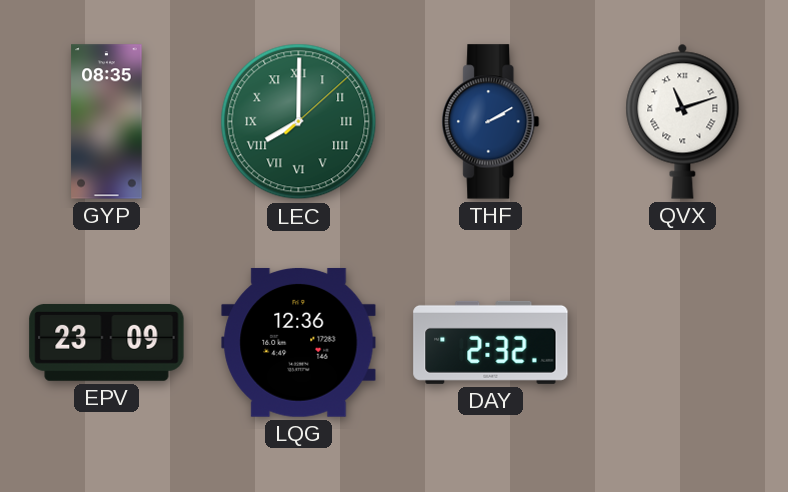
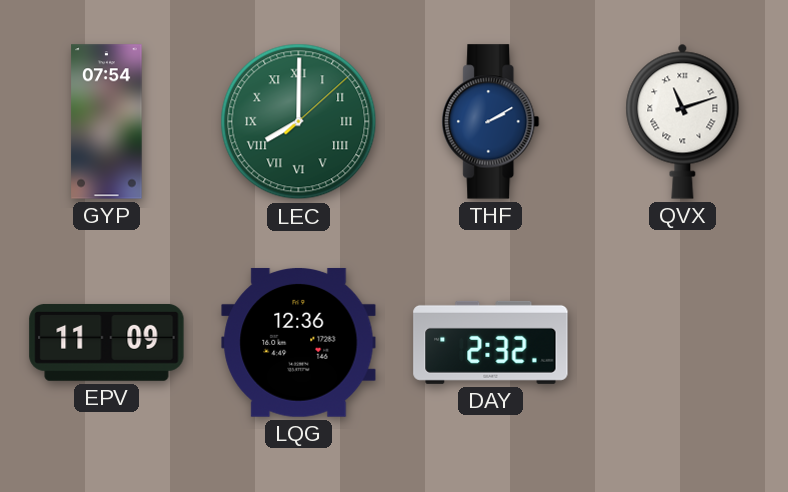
GYP: 08:35 -> 07:54
EPV: 23:09 -> 11:09
